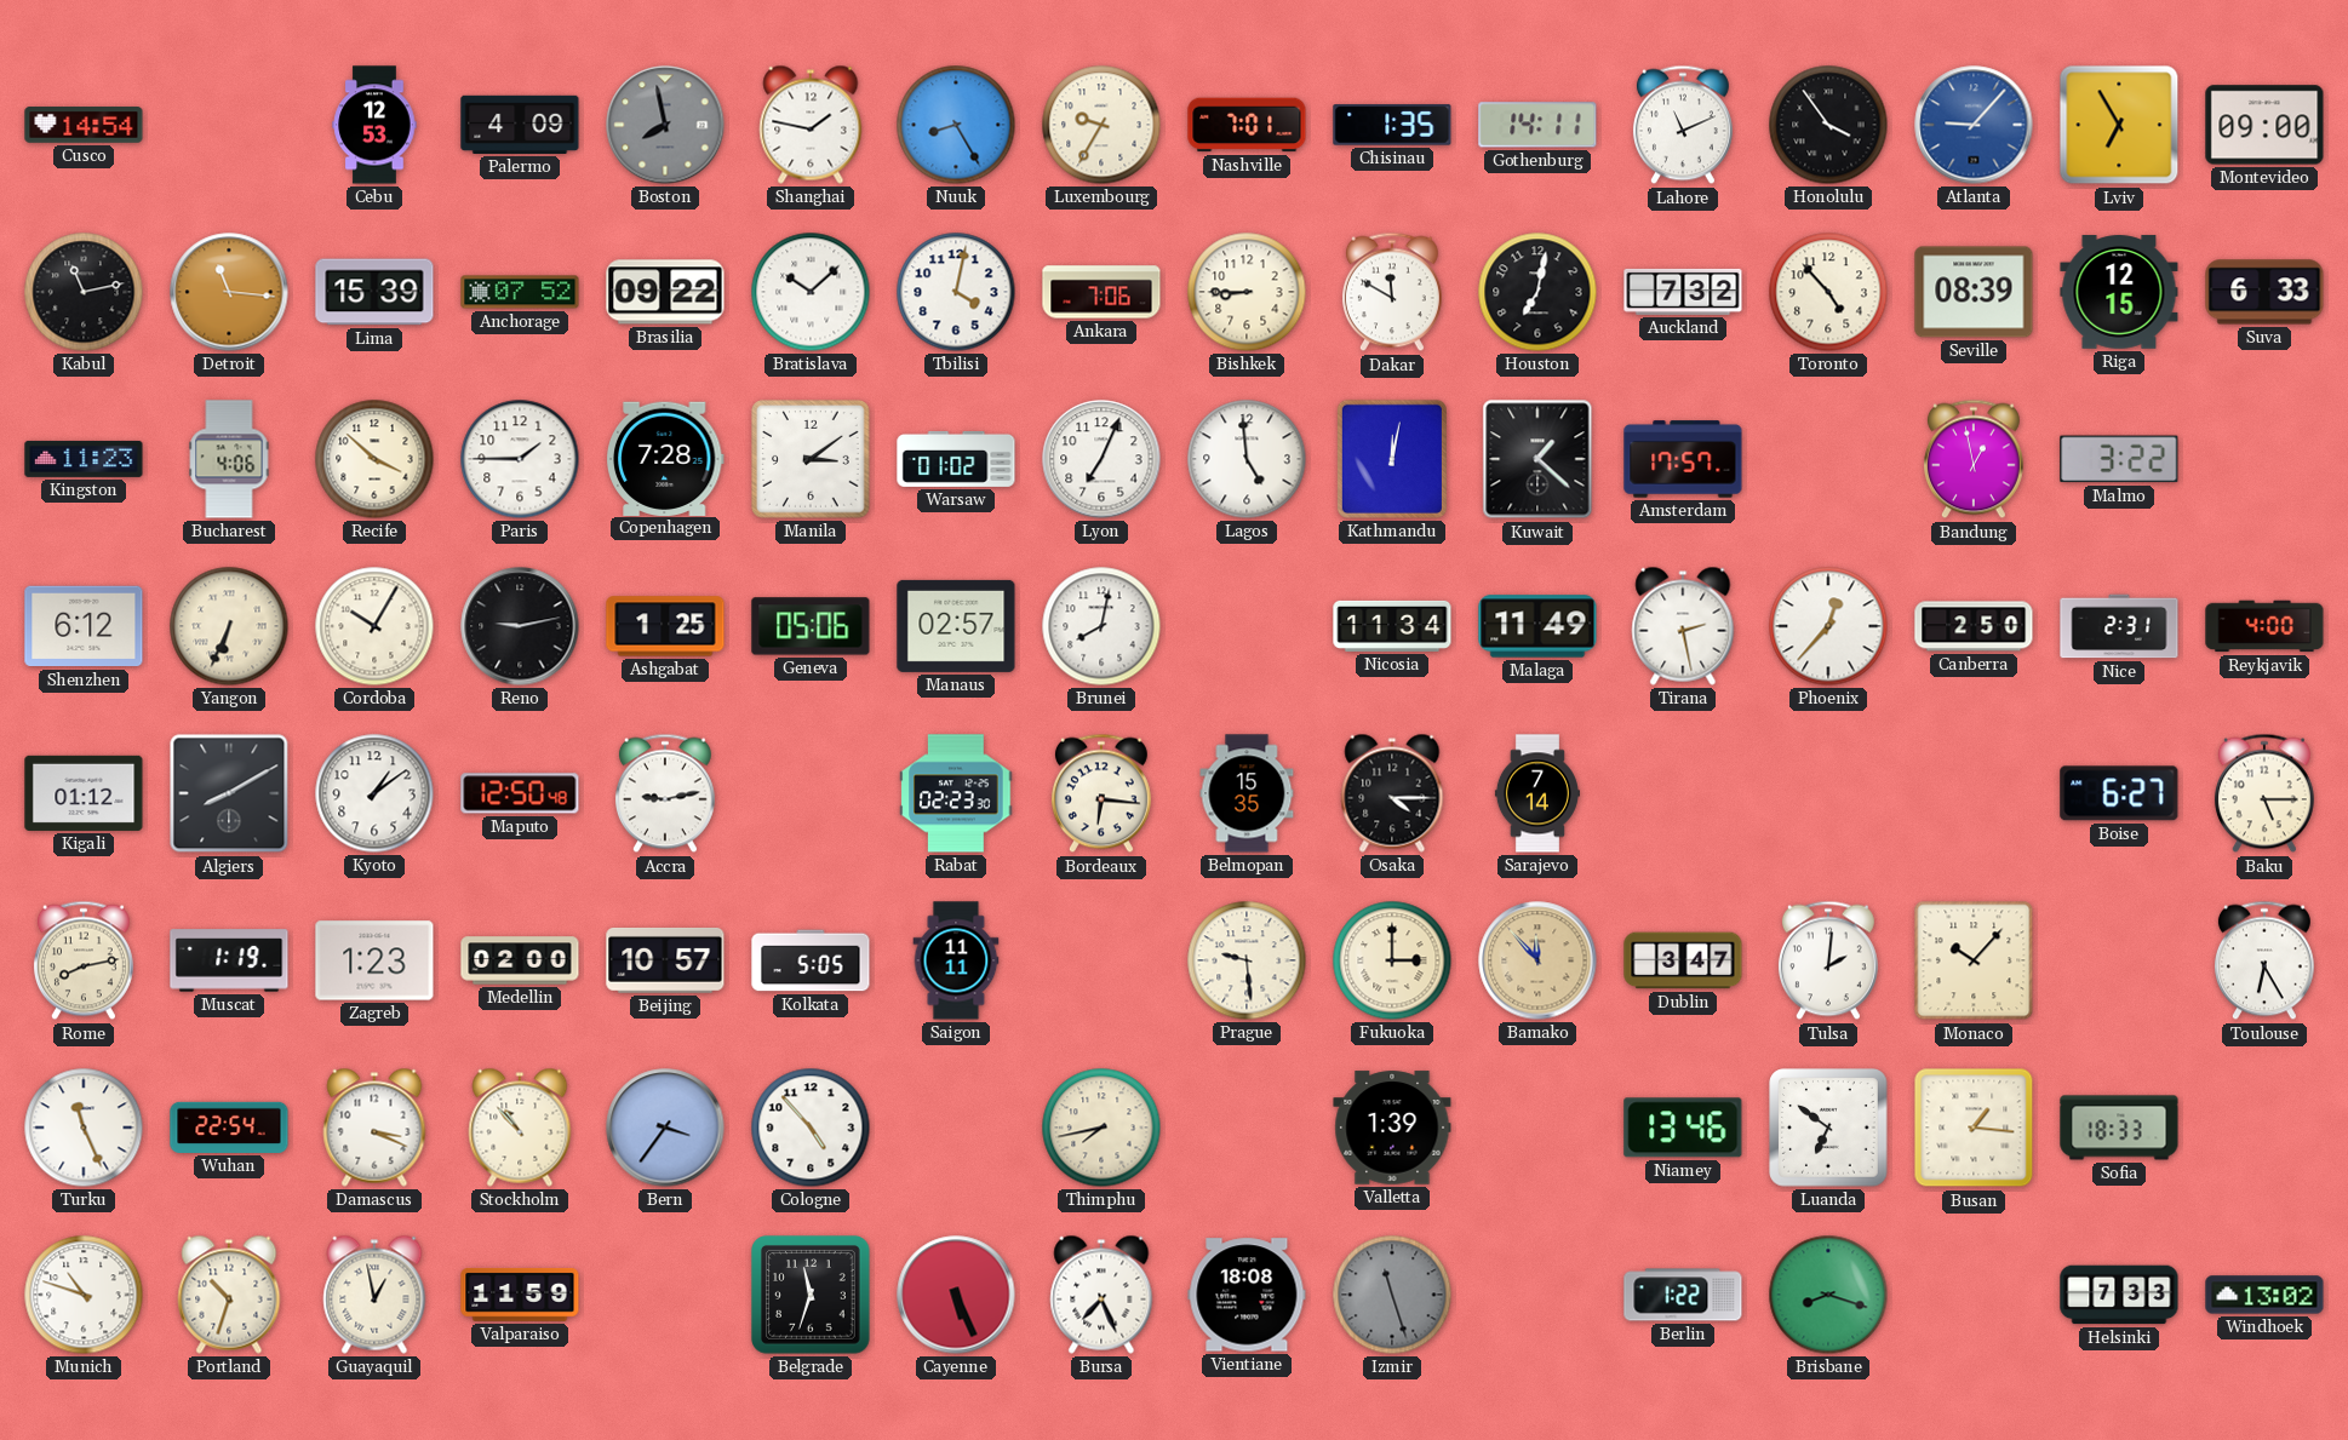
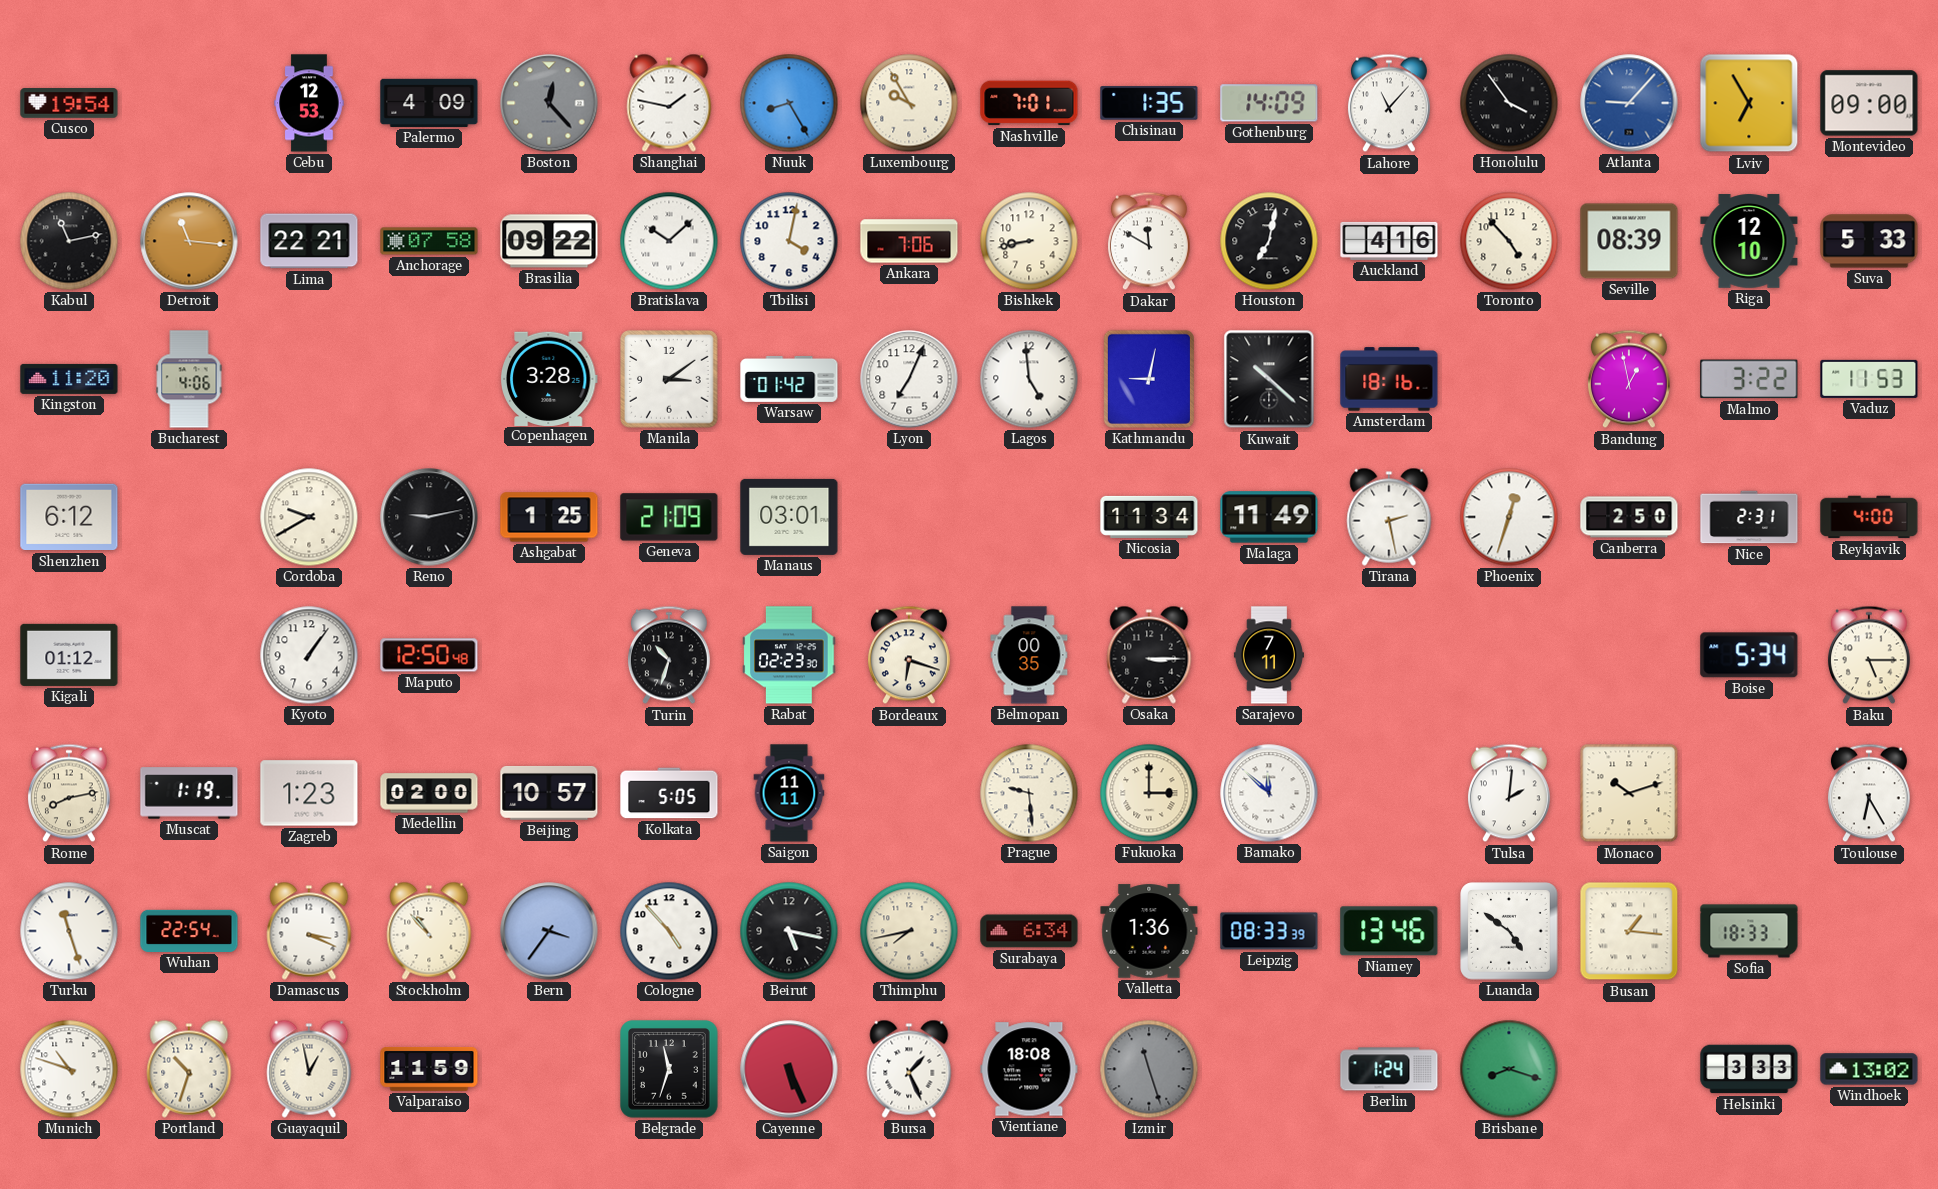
Cusco: 14:54 -> 19:54
Boston: 7:58 -> 12:23
Luxembourg: 9:35 -> 9:55
Gothenburg: 14:11 -> 14:09
Lahore: 11:11 -> 11:07
Lima: 15:39 -> 22:21
Anchorage: 07:52 -> 07:58
Bishkek: 8:45 -> 8:43
Auckland: 7:32 -> 4:16
Riga: 12:15 -> 12:10
Suva: 6:33 -> 5:33
Kingston: 11:23 -> 11:20
Recife: 3:52 -> none
Paris: 1:45 -> none
Copenhagen: 7:28 -> 3:28
Warsaw: 01:02 -> 01:42
Kathmandu: 12:02 -> 9:02
Kuwait: 1:22 -> 10:22
Amsterdam: 17:57 -> 18:16
Vaduz: none -> 11:53
Yangon: 6:34 -> none
Cordoba: 10:05 -> 9:40
Geneva: 05:06 -> 21:09
Manaus: 02:57 -> 03:01
Brunei: 8:02 -> none
Phoenix: 12:37 -> 12:33
Algiers: 8:10 -> none
Kyoto: 1:09 -> 1:06
Accra: 9:13 -> none
Turin: none -> 10:33
Bordeaux: 6:16 -> 6:18
Belmopan: 15:35 -> 00:35
Osaka: 4:15 -> 3:15
Sarajevo: 7:14 -> 7:11
Boise: 6:27 -> 5:34
Bamako: 11:53 -> 11:52
Bamako dial: champagne -> white
Dublin: 3:47 -> none
Monaco: 10:07 -> 10:12
Turku: 11:26 -> 11:27
Beirut: none -> 5:17
Surabaya: none -> 6:34
Valletta: 1:39 -> 1:36
Leipzig: none -> 08:33
Luanda: 6:51 -> 4:51
Bursa: 7:26 -> 1:26
Berlin: 1:22 -> 1:24
Helsinki: 7:33 -> 3:33
